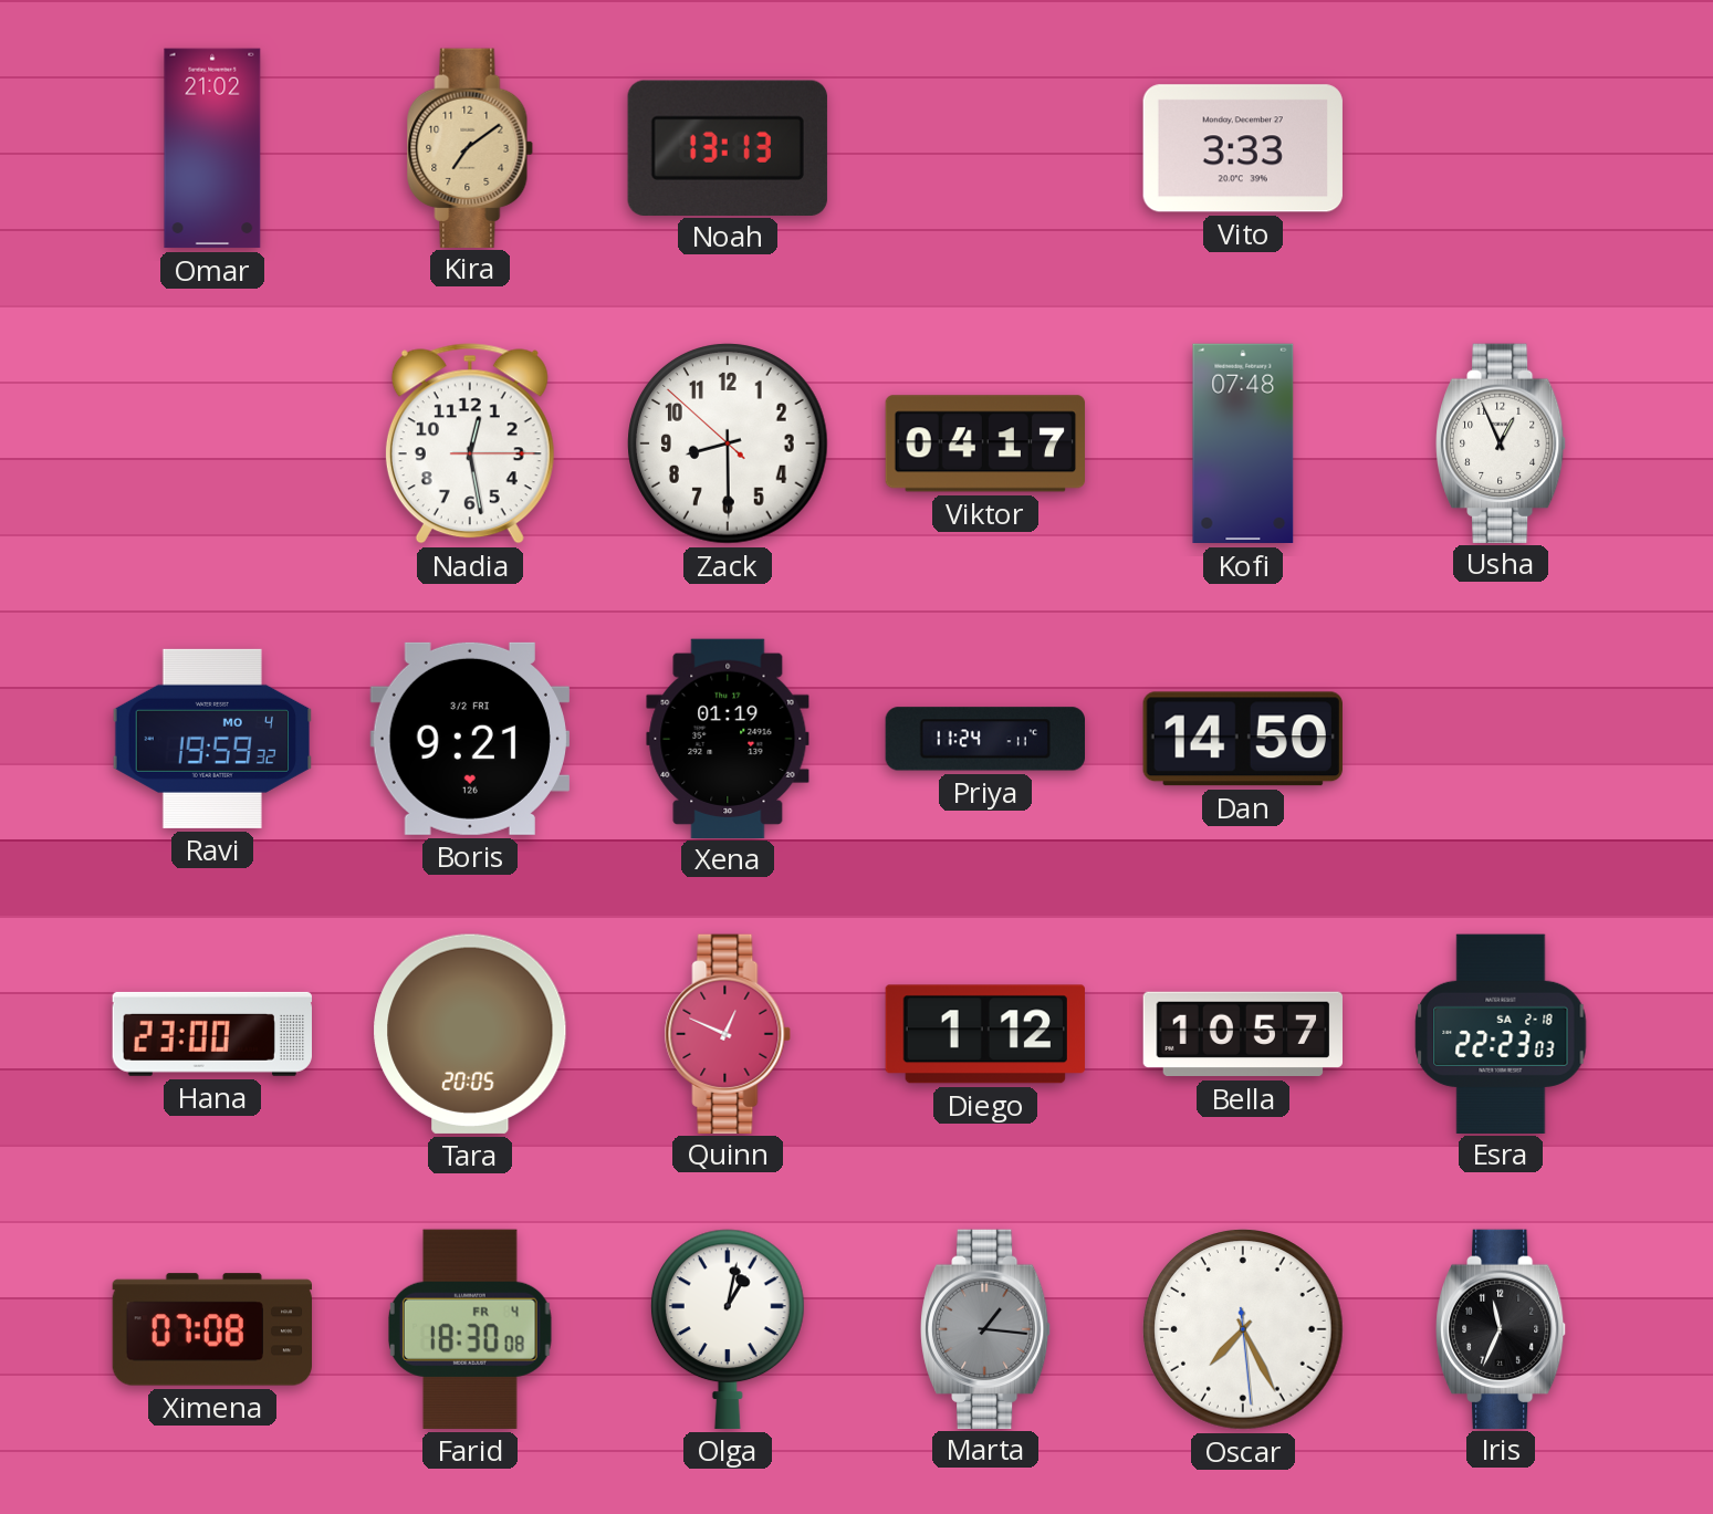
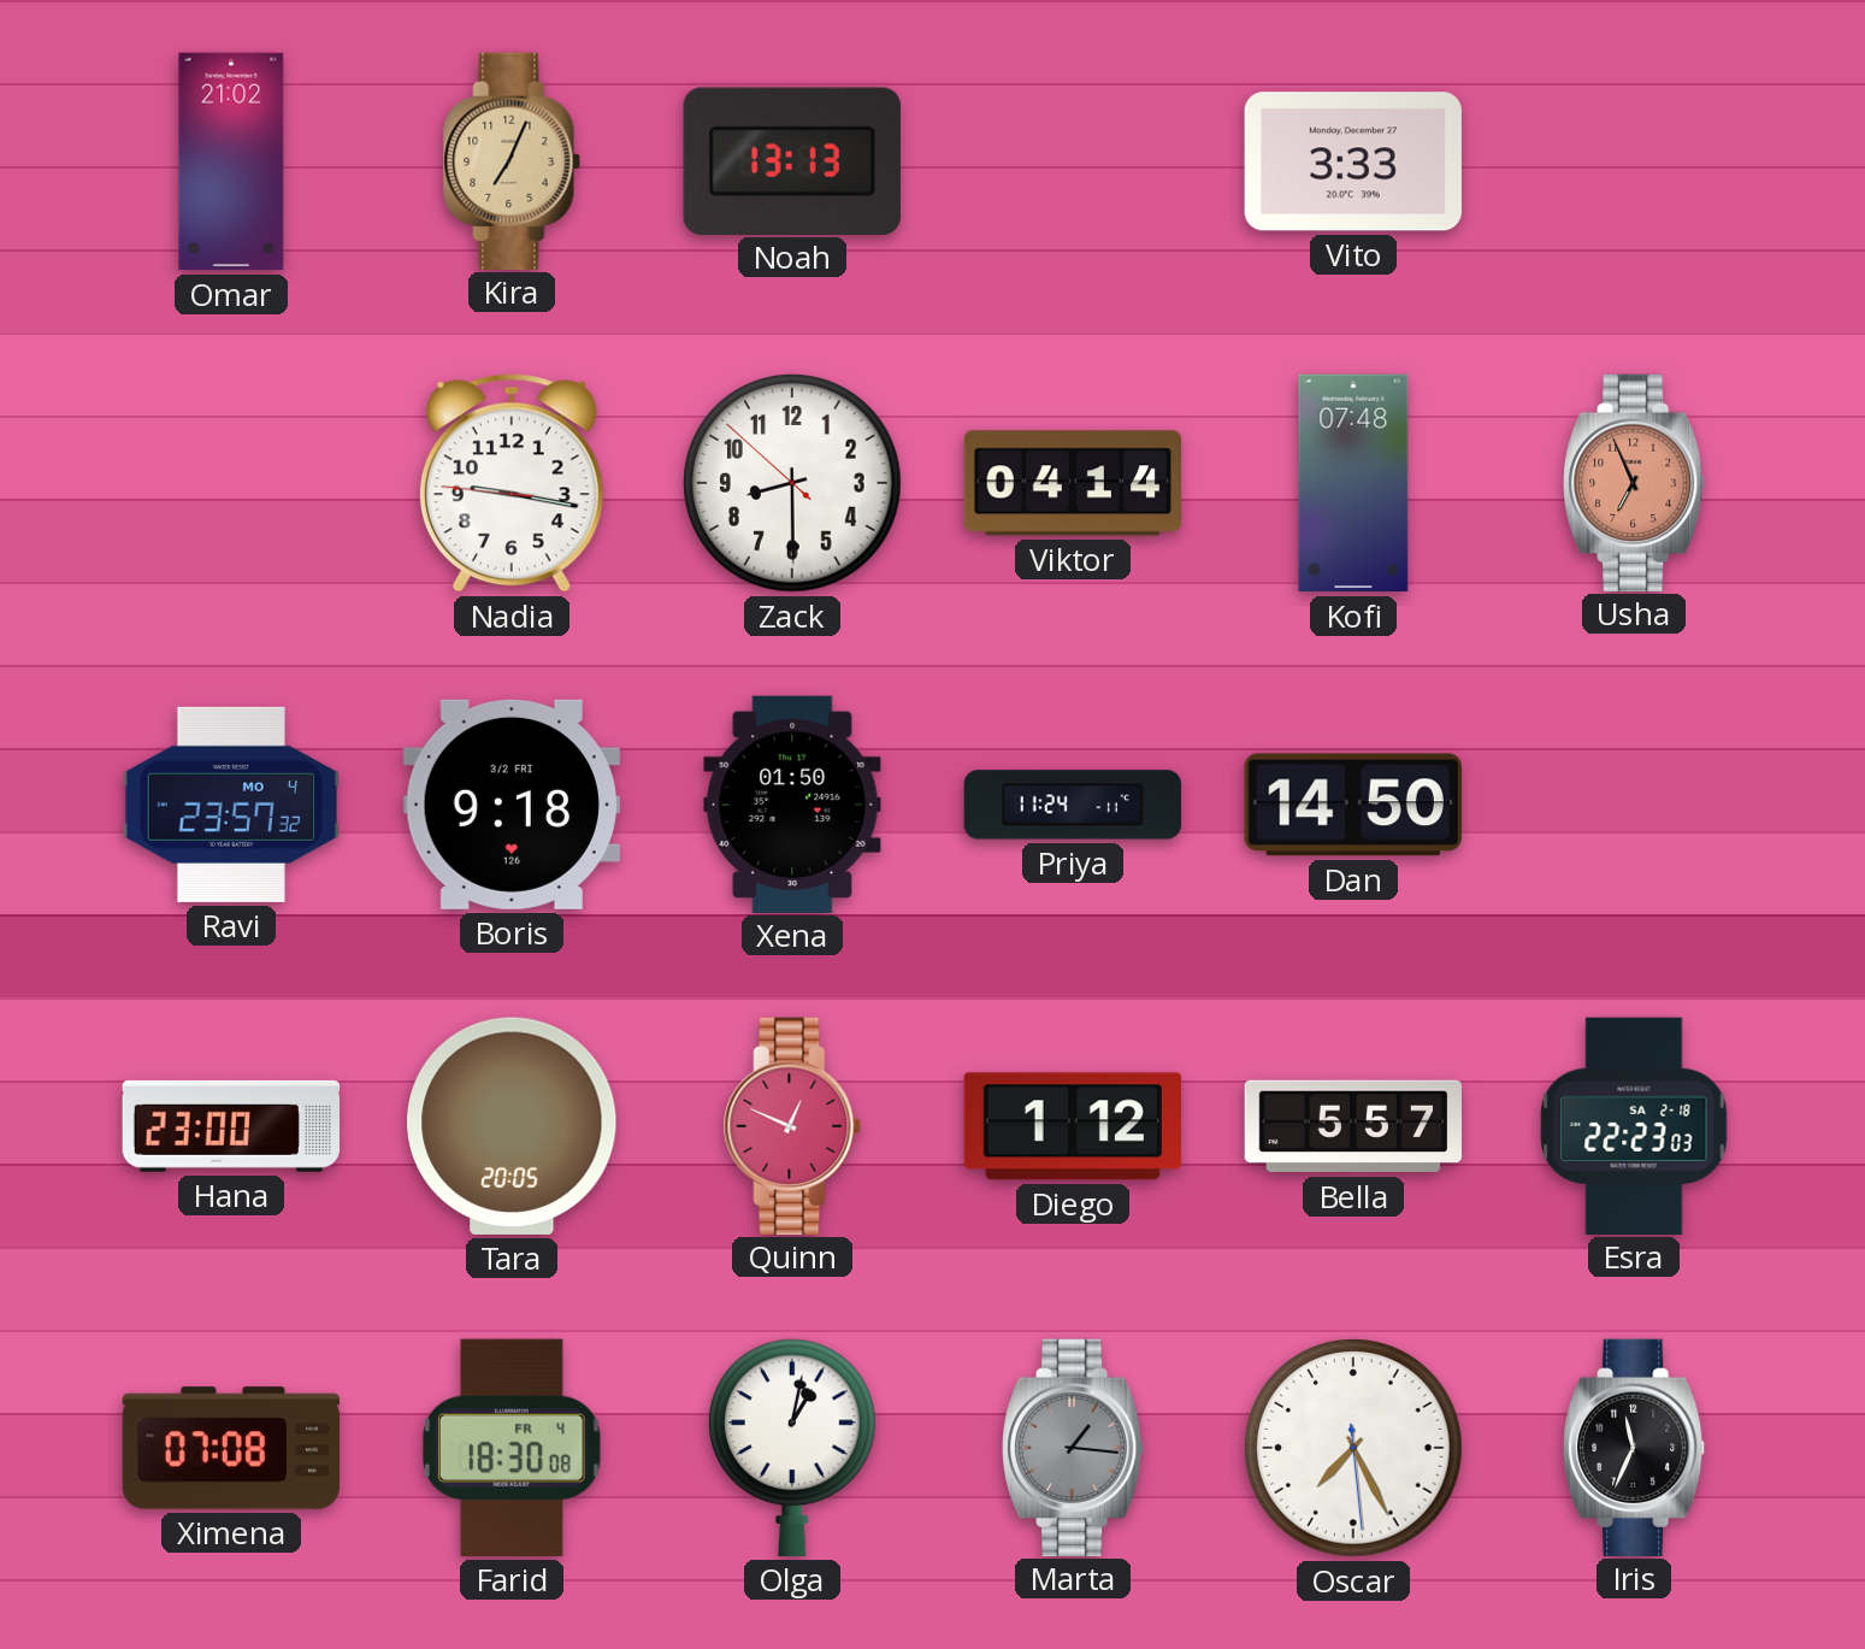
Kira: 7:09 -> 7:04
Nadia: 12:28 -> 9:16
Viktor: 04:17 -> 04:14
Usha: 12:56 -> 6:56
Usha dial: white -> salmon
Ravi: 19:59 -> 23:57
Boris: 9:21 -> 9:18
Xena: 01:19 -> 01:50
Bella: 10:57 -> 5:57
